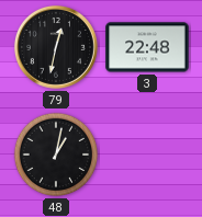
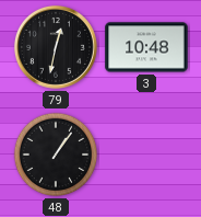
3: 22:48 -> 10:48
48: 1:02 -> 1:06
